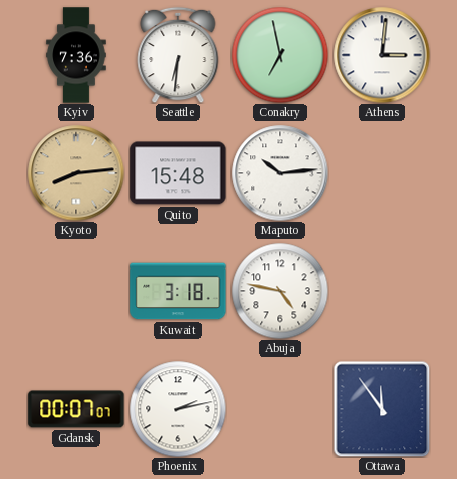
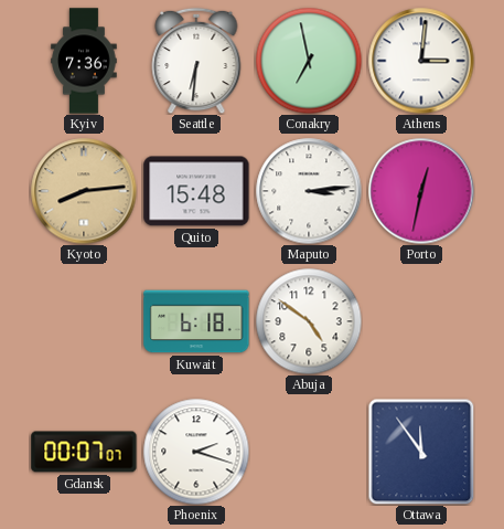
Maputo: 10:14 -> 3:14
Porto: none -> 12:32
Kuwait: 3:18 -> 6:18
Abuja: 4:47 -> 4:51
Phoenix: 2:13 -> 2:18
